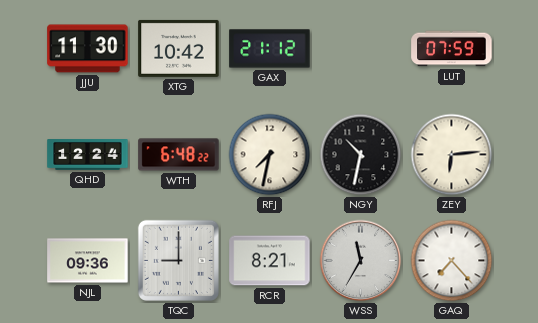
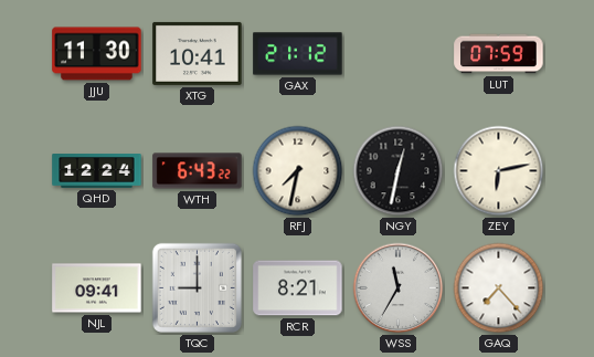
XTG: 10:42 -> 10:41
WTH: 6:48 -> 6:43
NGY: 10:32 -> 12:32
ZEY: 6:14 -> 6:13
NJL: 09:36 -> 09:41
